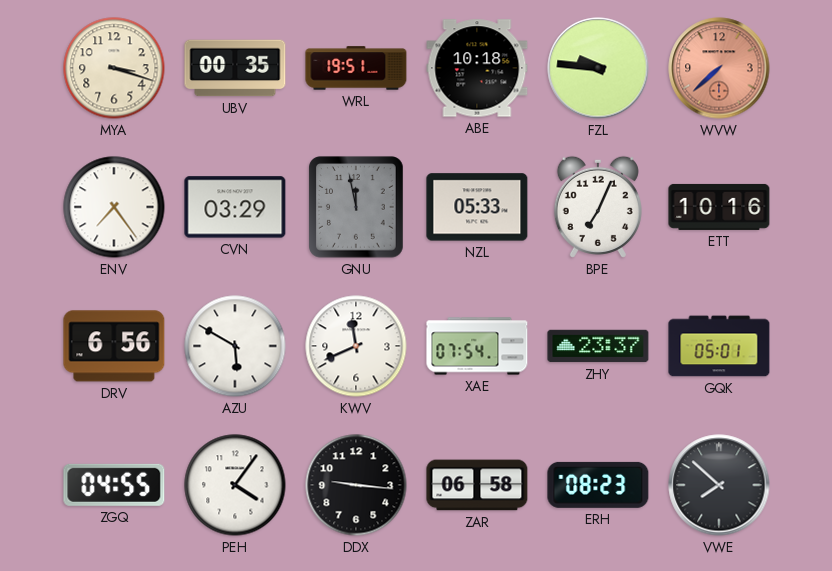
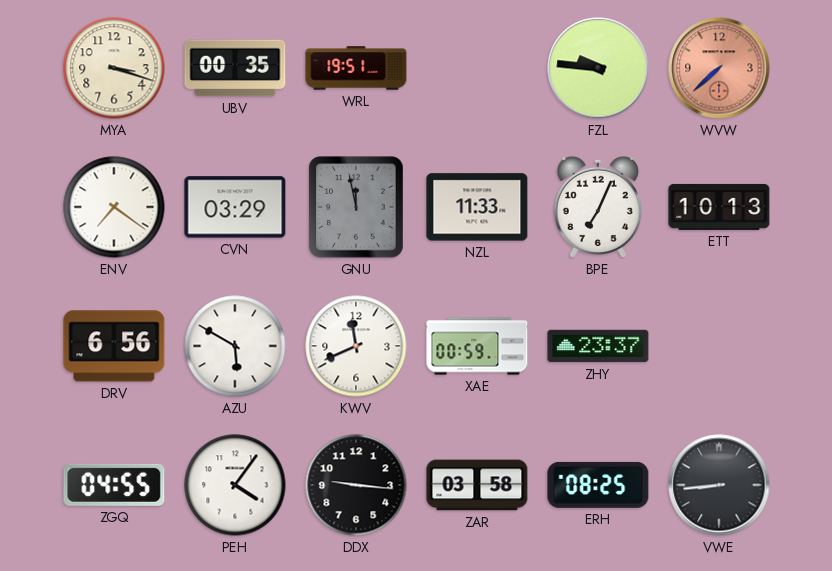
ABE: 10:18 -> none
ENV: 7:24 -> 7:21
NZL: 05:33 -> 11:33
ETT: 10:16 -> 10:13
XAE: 07:54 -> 00:59
GQK: 05:01 -> none
ZAR: 06:58 -> 03:58
ERH: 08:23 -> 08:25
VWE: 7:52 -> 8:44
